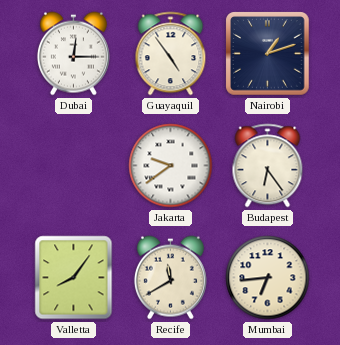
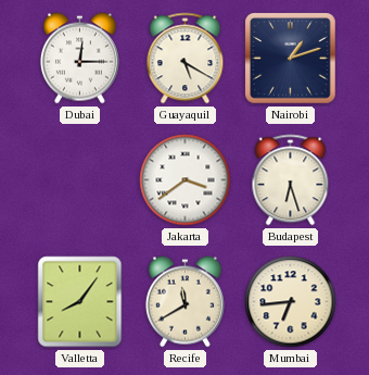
Guayaquil: 4:54 -> 5:20
Jakarta: 9:39 -> 3:39
Budapest: 6:24 -> 6:27
